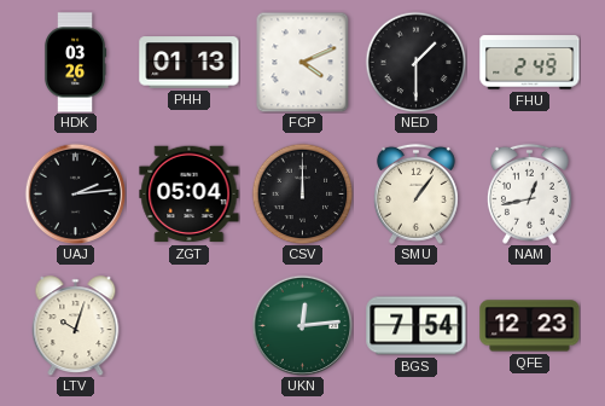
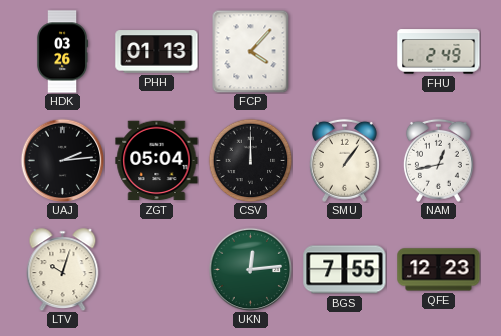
FCP: 4:11 -> 4:07
NED: 1:30 -> none
BGS: 7:54 -> 7:55
